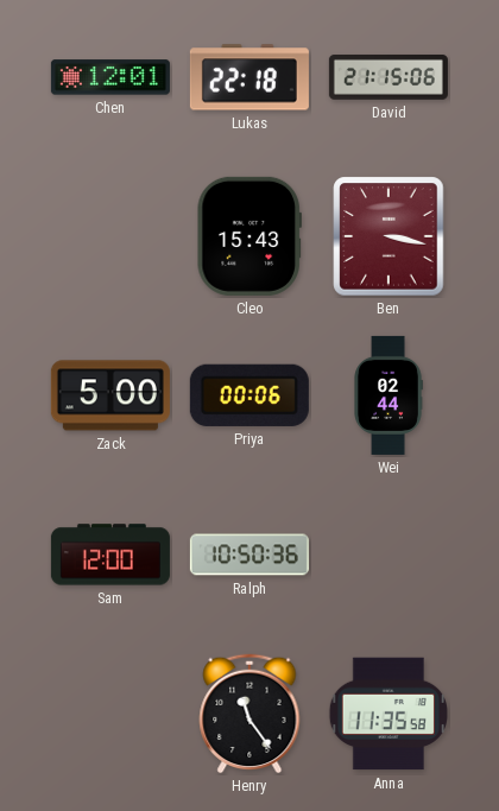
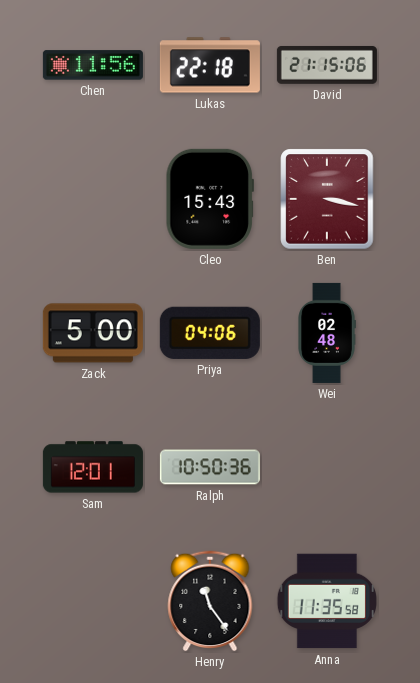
Chen: 12:01 -> 11:56
Priya: 00:06 -> 04:06
Wei: 02:44 -> 02:48
Sam: 12:00 -> 12:01
